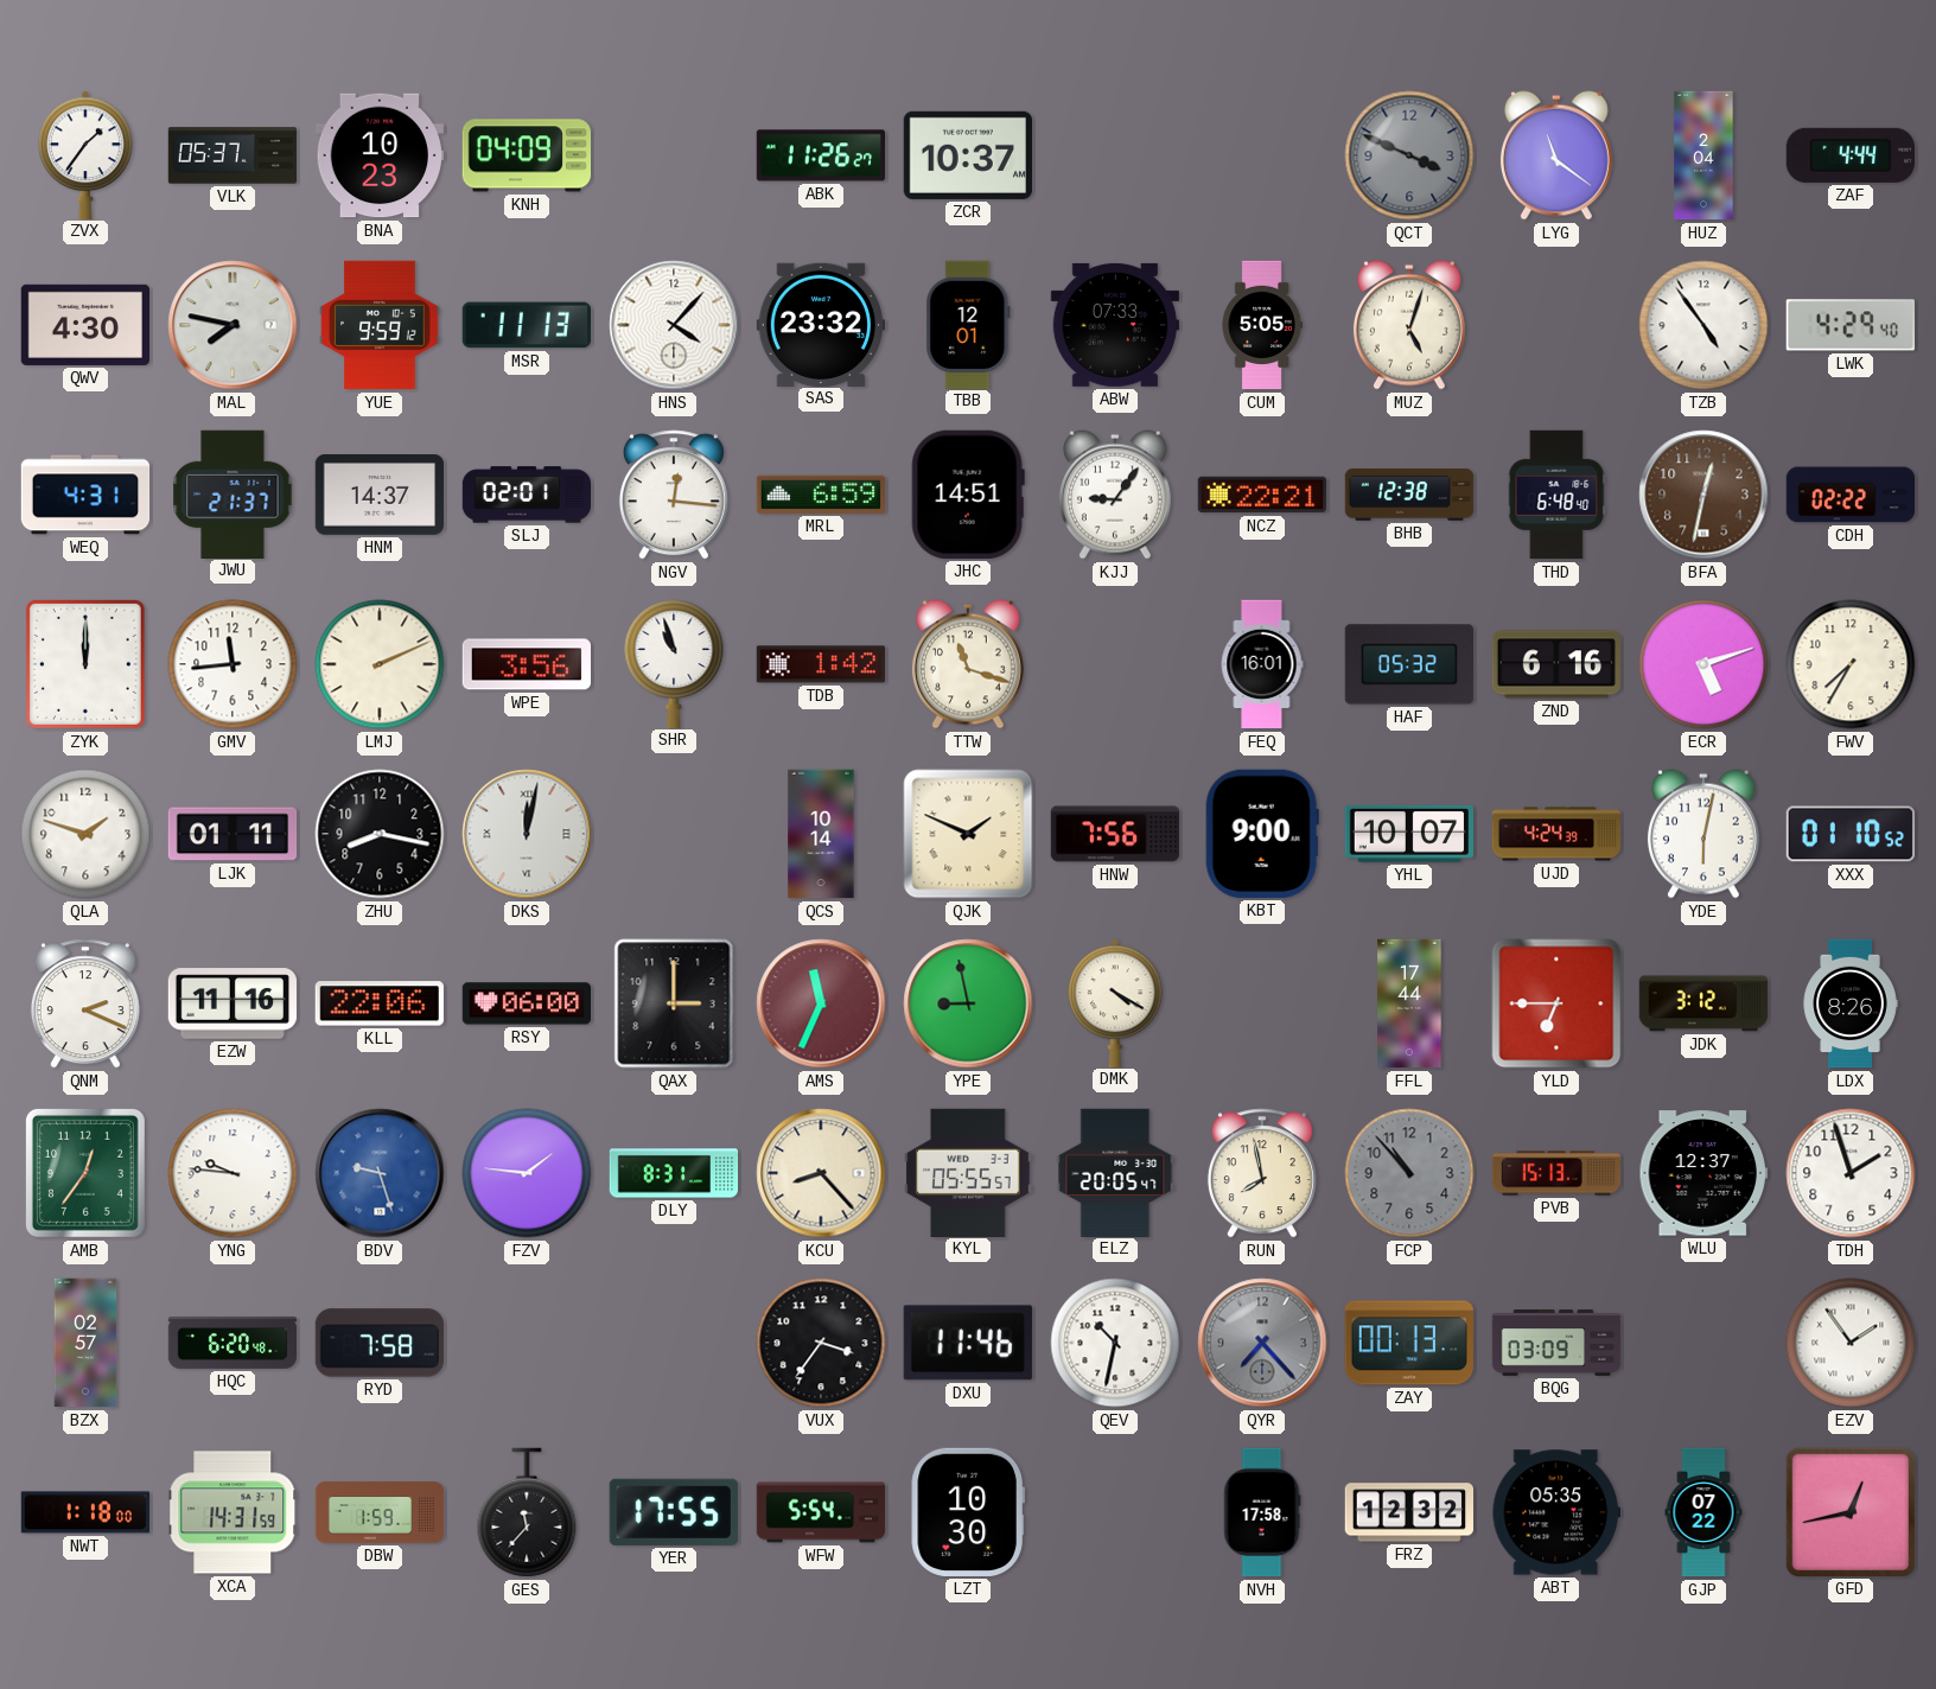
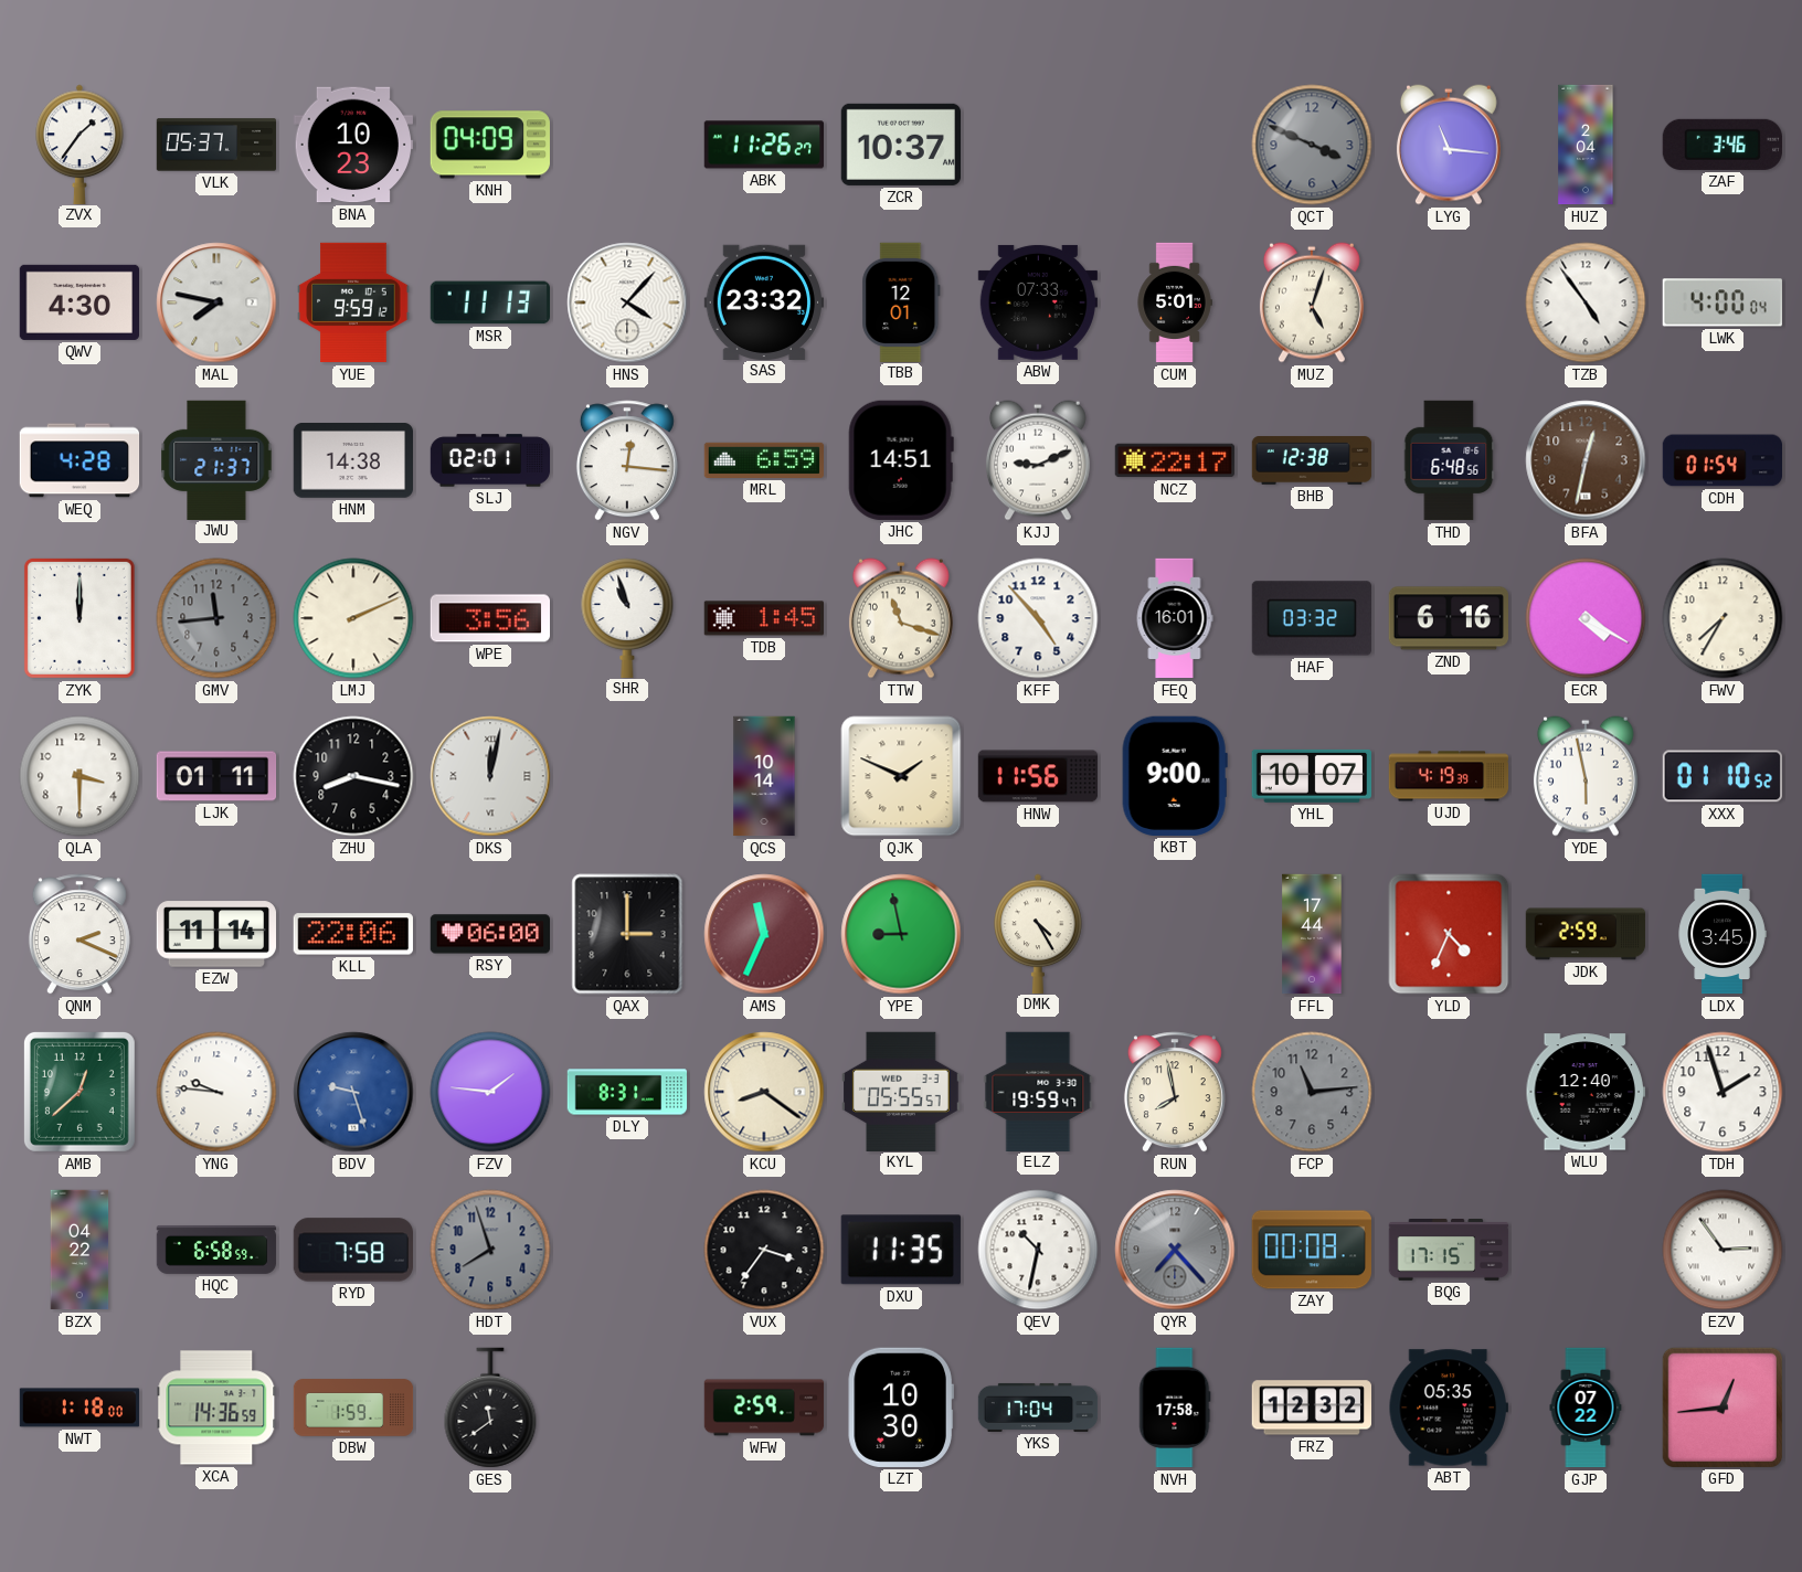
LYG: 11:21 -> 11:16
ZAF: 4:44 -> 3:46
CUM: 5:05 -> 5:01
LWK: 4:29 -> 4:00
WEQ: 4:31 -> 4:28
HNM: 14:37 -> 14:38
KJJ: 9:06 -> 9:11
NCZ: 22:21 -> 22:17
THD: 6:48:40 -> 6:48:56
CDH: 02:22 -> 01:54
GMV dial: white -> grey
TDB: 1:42 -> 1:45
KFF: none -> 4:53
HAF: 05:32 -> 03:32
ECR: 5:12 -> 4:20
QLA: 1:48 -> 3:30
HNW: 7:56 -> 11:56
UJD: 4:24 -> 4:19
YDE: 6:02 -> 5:58
EZW: 11:16 -> 11:14
DMK: 4:20 -> 4:25
YLD: 6:45 -> 4:34
JDK: 3:12 -> 2:59
LDX: 8:26 -> 3:45
AMB: 12:36 -> 12:38
KCU: 8:23 -> 8:21
ELZ: 20:05 -> 19:59
FCP: 10:53 -> 11:14
PVB: 15:13 -> none
WLU: 12:37 -> 12:40
BZX: 02:57 -> 04:22
HQC: 6:20 -> 6:58
HDT: none -> 7:57
DXU: 11:46 -> 11:35
ZAY: 00:13 -> 00:08
BQG: 03:09 -> 17:15
EZV: 1:54 -> 2:54
XCA: 14:31 -> 14:36
GES: 11:37 -> 11:39
YER: 17:55 -> none
WFW: 5:54 -> 2:59
YKS: none -> 17:04
GFD: 12:43 -> 12:44
